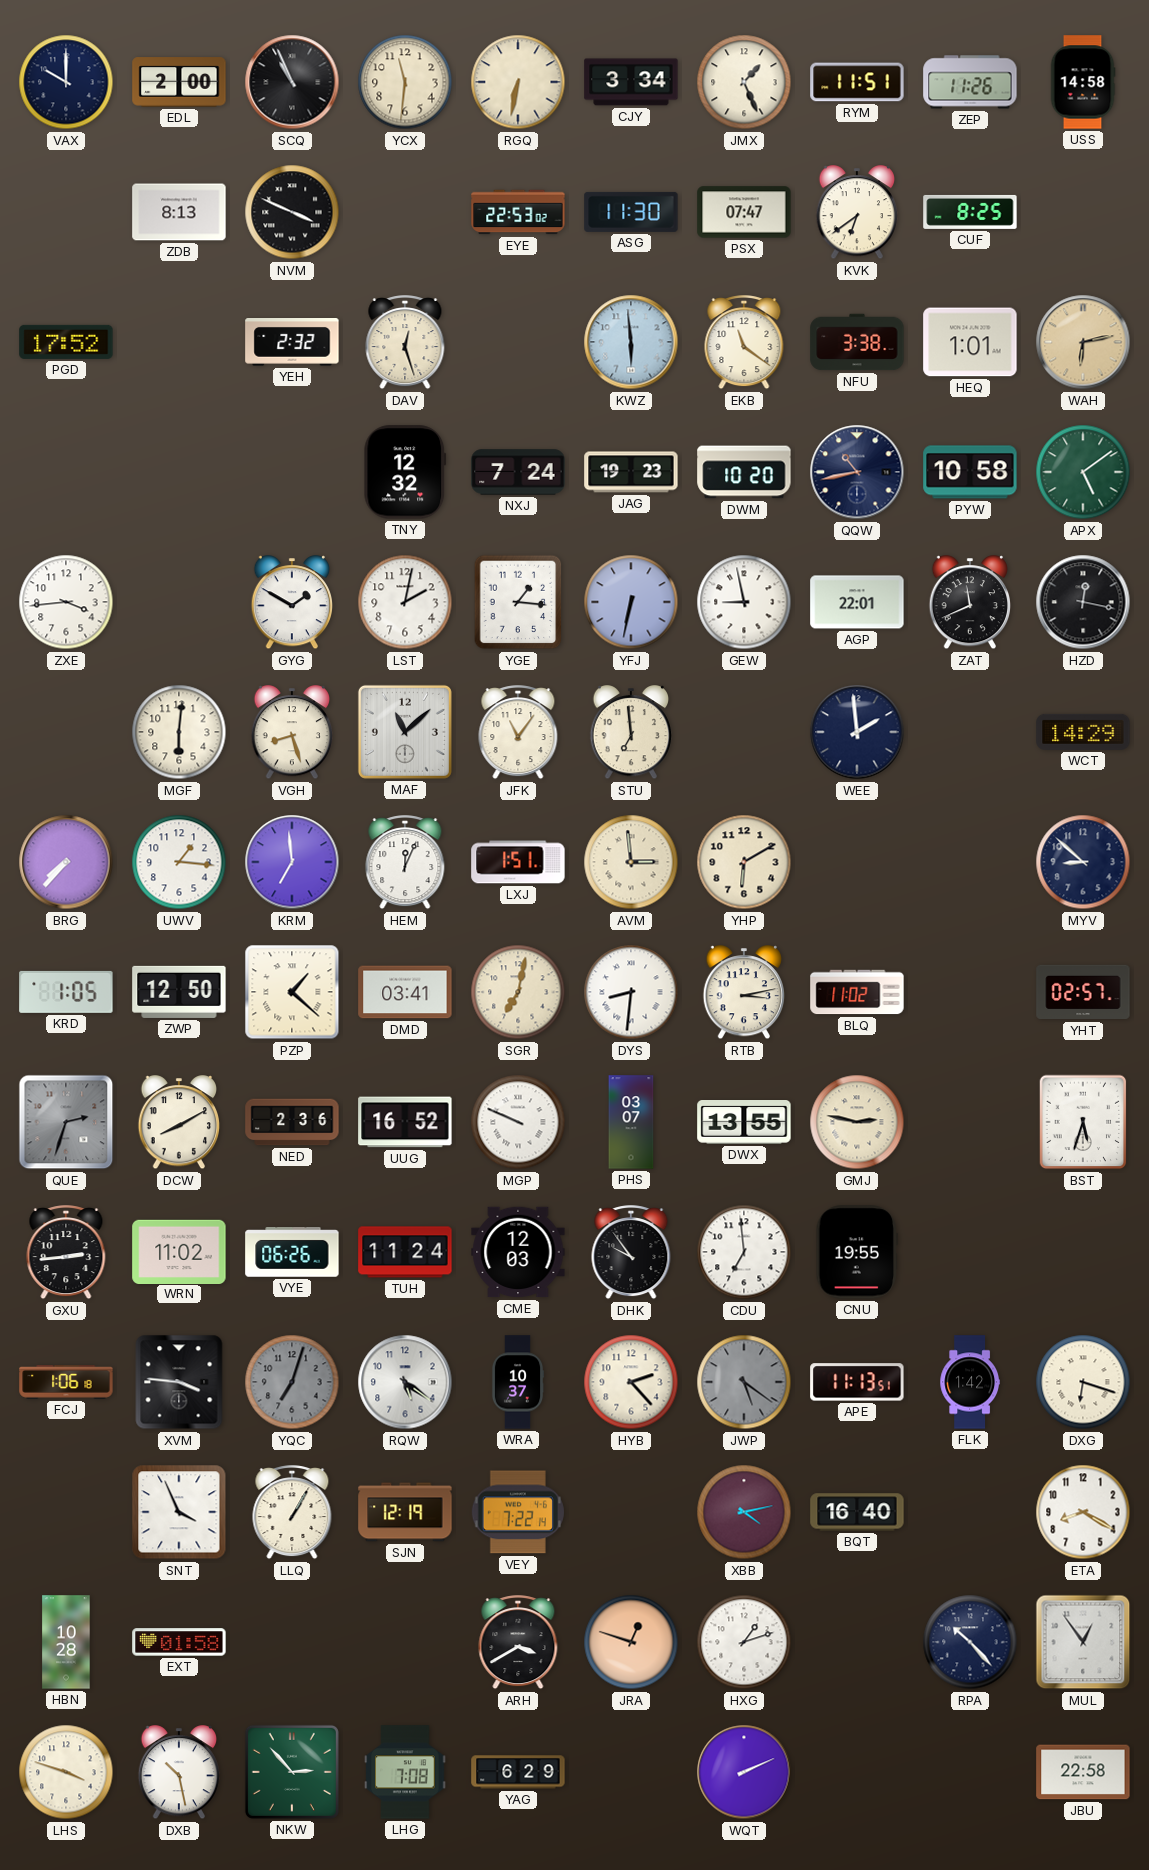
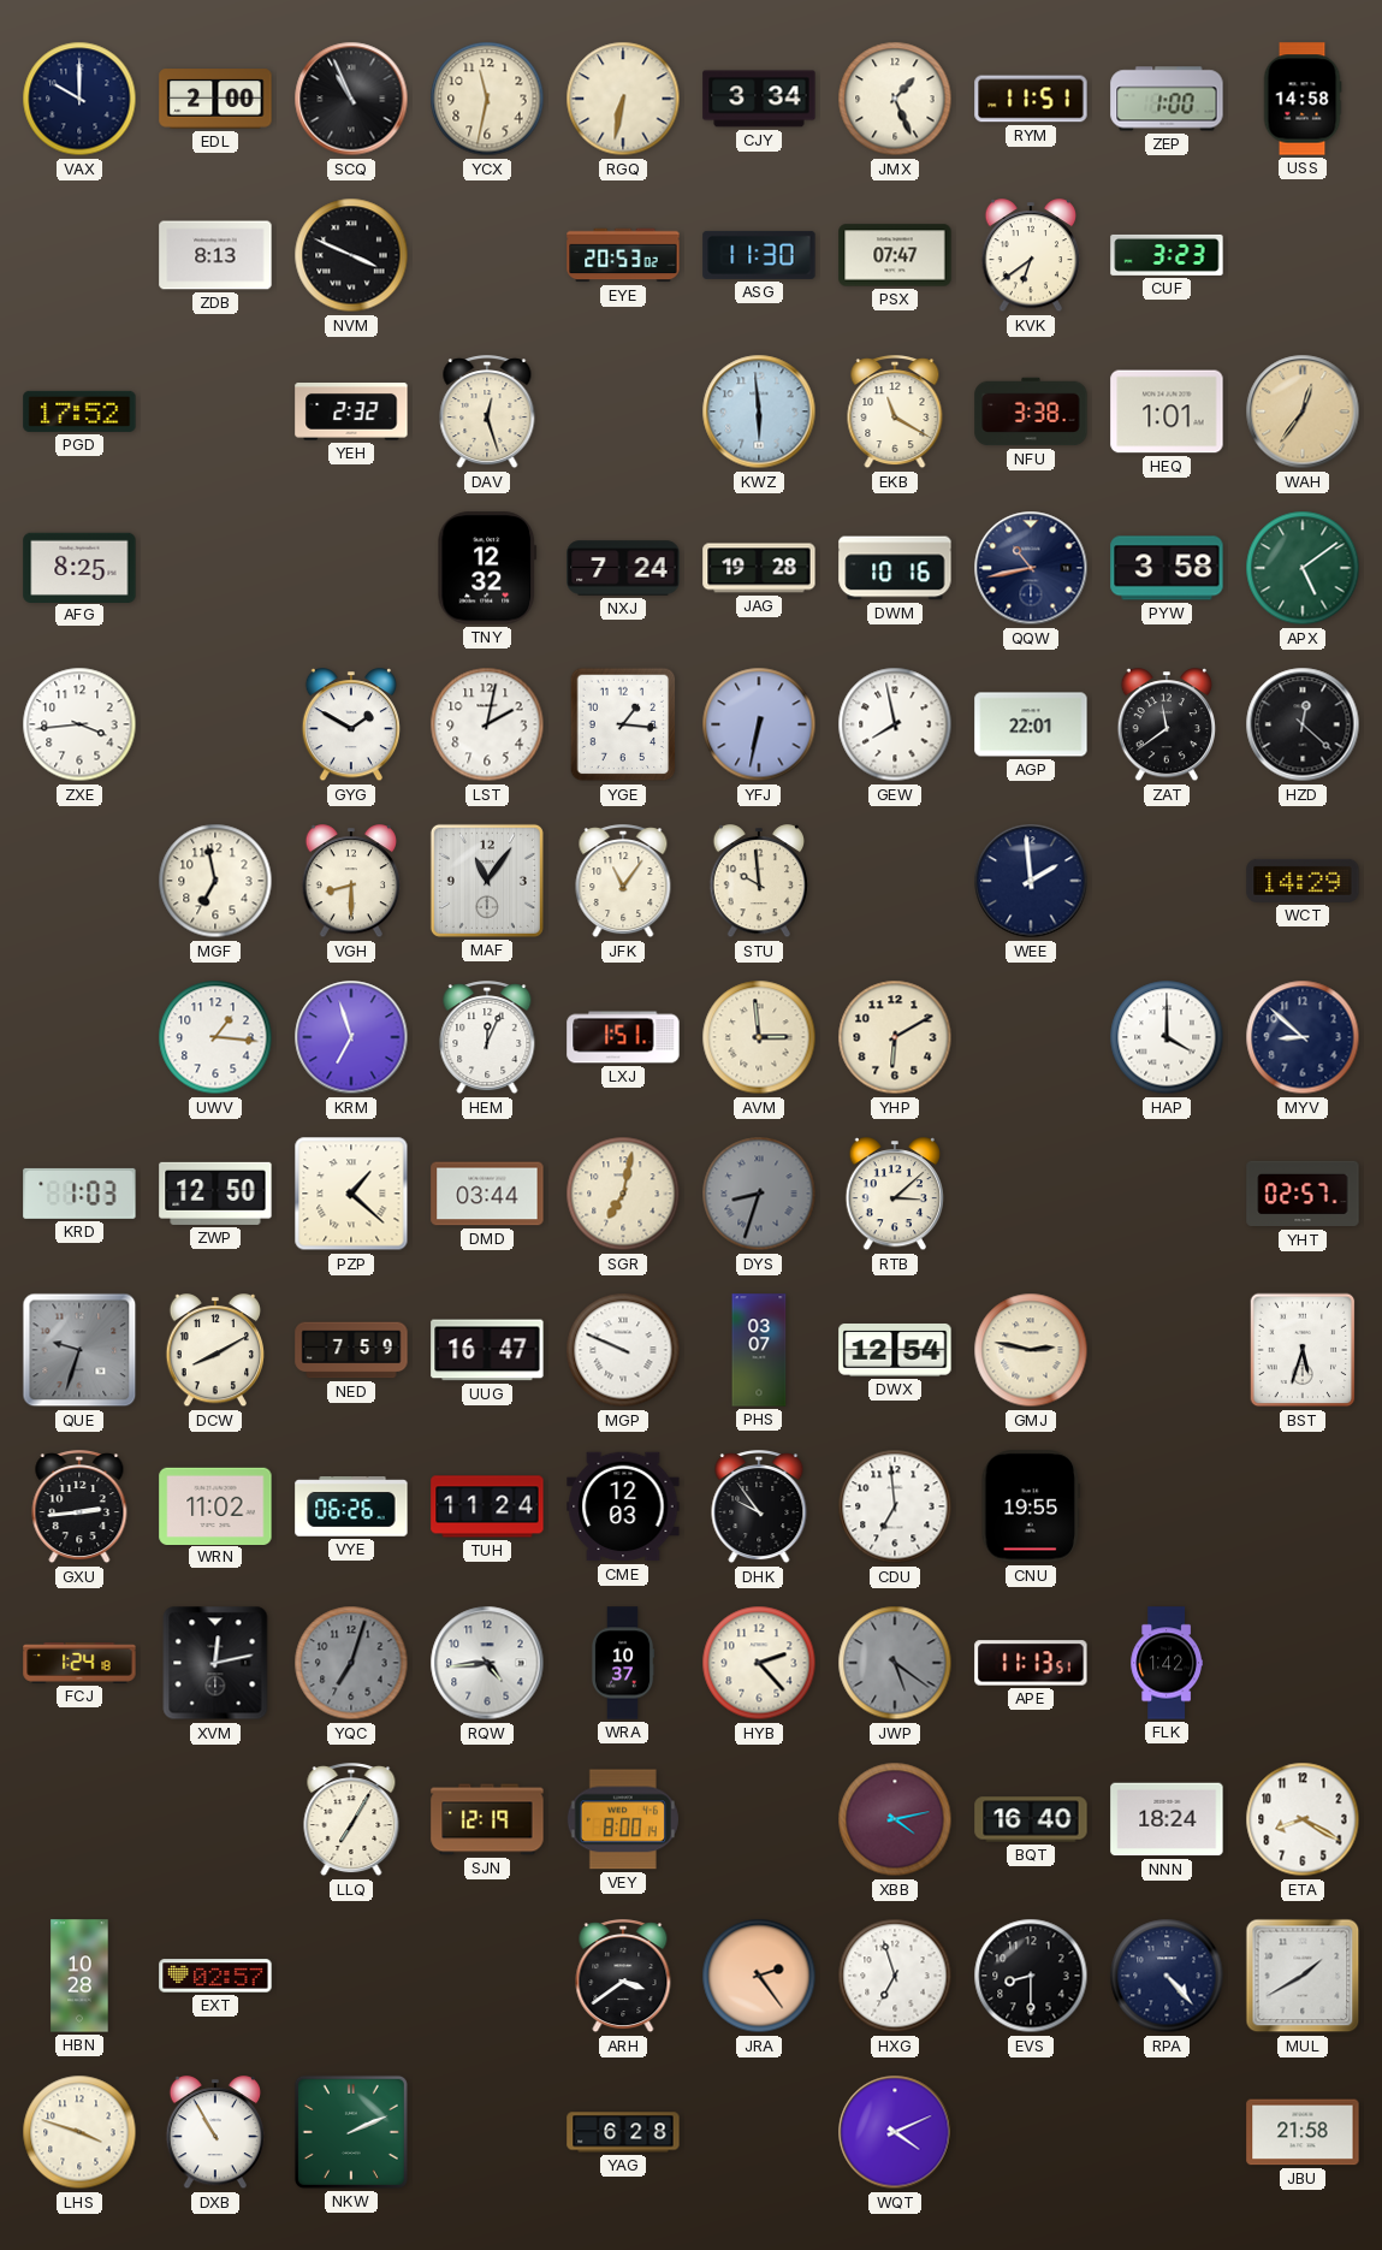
YCX: 11:31 -> 11:32
ZEP: 11:26 -> 1:00
EYE: 22:53 -> 20:53
CUF: 8:25 -> 3:23
EKB: 11:21 -> 11:20
WAH: 6:13 -> 12:36
AFG: none -> 8:25
JAG: 19:23 -> 19:28
DWM: 10:20 -> 10:16
PYW: 10:58 -> 3:58
GEW: 8:58 -> 7:58
ZAT: 11:41 -> 11:39
HZD: 12:17 -> 12:22
MGF: 6:01 -> 6:58
VGH: 8:27 -> 8:30
MAF: 11:08 -> 11:06
STU: 6:59 -> 9:59
BRG: 7:37 -> none
KRM: 6:59 -> 6:57
HAP: none -> 4:00
KRD: 1:05 -> 1:03
DMD: 03:41 -> 03:44
DYS: 8:31 -> 8:33
DYS dial: white -> grey
RTB: 3:13 -> 3:08
BLQ: 11:02 -> none
QUE: 2:33 -> 9:33
NED: 2:36 -> 7:59
UUG: 16:52 -> 16:47
DWX: 13:55 -> 12:54
FCJ: 1:06 -> 1:24
XVM: 3:46 -> 12:13
RQW: 5:21 -> 4:44
DXG: 6:18 -> none
SNT: 3:56 -> none
LLQ: 1:05 -> 7:05
VEY: 7:22 -> 8:00
NNN: none -> 18:24
EXT: 01:58 -> 02:57
ARH: 3:40 -> 3:39
JRA: 12:48 -> 2:24
HXG: 1:12 -> 6:57
EVS: none -> 8:30
RPA: 10:23 -> 4:23
MUL: 12:54 -> 1:40
DXB: 10:28 -> 10:55
NKW: 2:53 -> 2:11
LHG: 7:08 -> none
YAG: 6:29 -> 6:28
WQT: 2:11 -> 4:11
JBU: 22:58 -> 21:58
